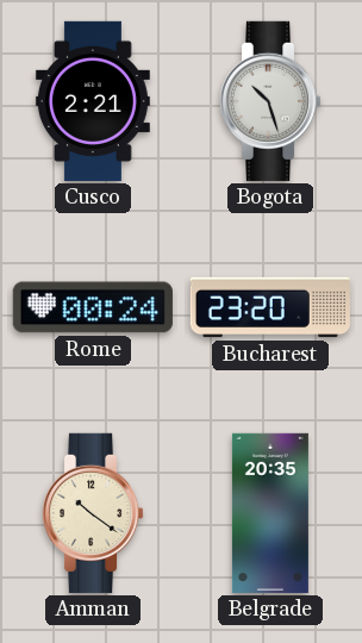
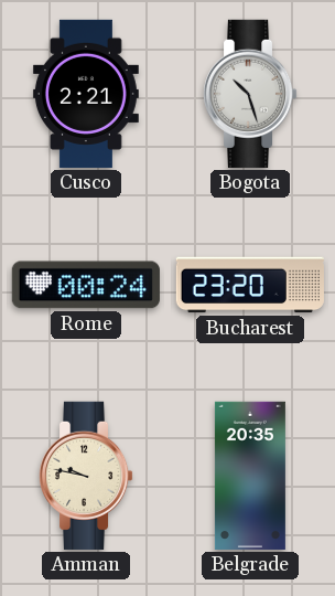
Amman: 10:21 -> 9:47
